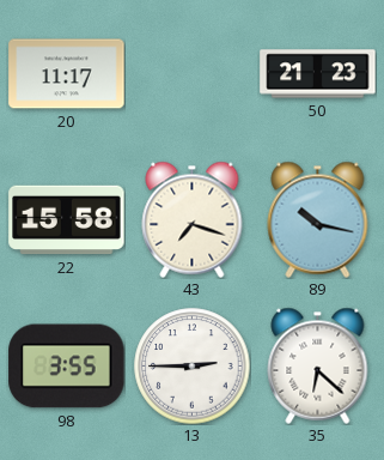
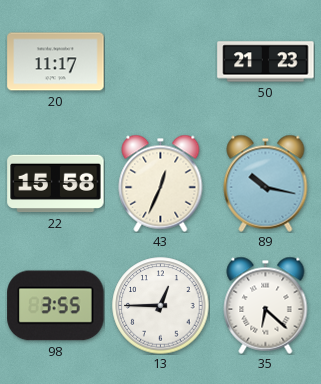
43: 7:18 -> 12:34
13: 2:45 -> 12:45
